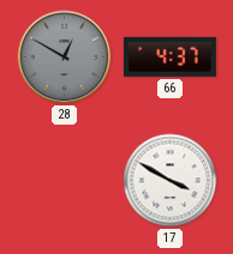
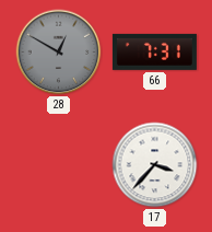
66: 4:37 -> 7:31
17: 3:50 -> 3:37
